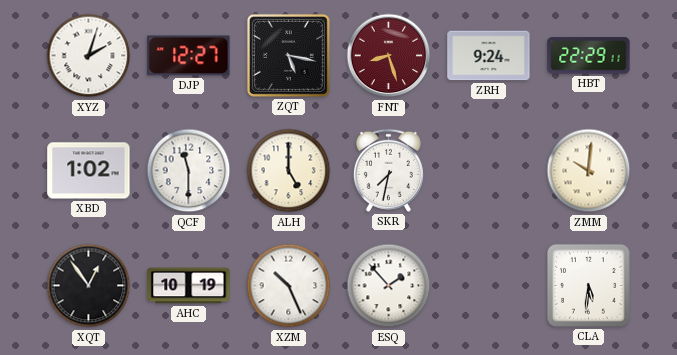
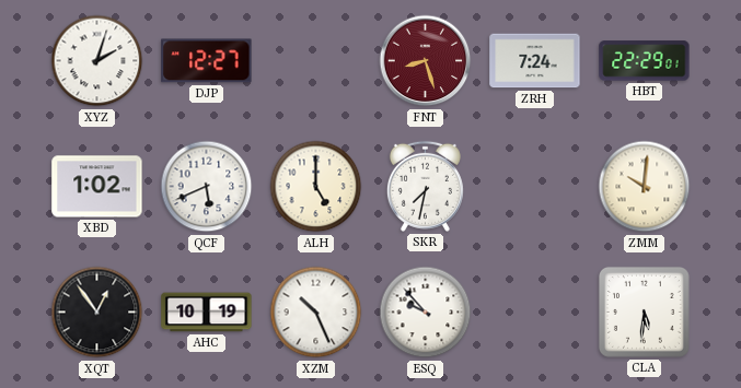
ZQT: 5:17 -> none
ZRH: 9:24 -> 7:24
HBT: 22:29:11 -> 22:29:01
QCF: 11:30 -> 5:41
ESQ: 1:53 -> 9:53
